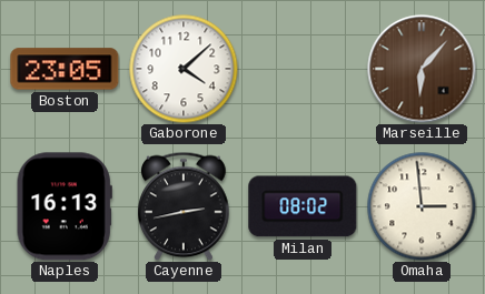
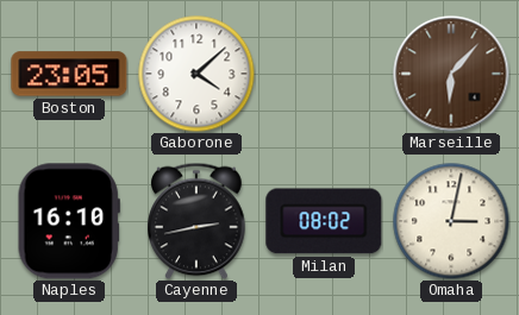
Naples: 16:13 -> 16:10
Omaha: 2:59 -> 3:02
